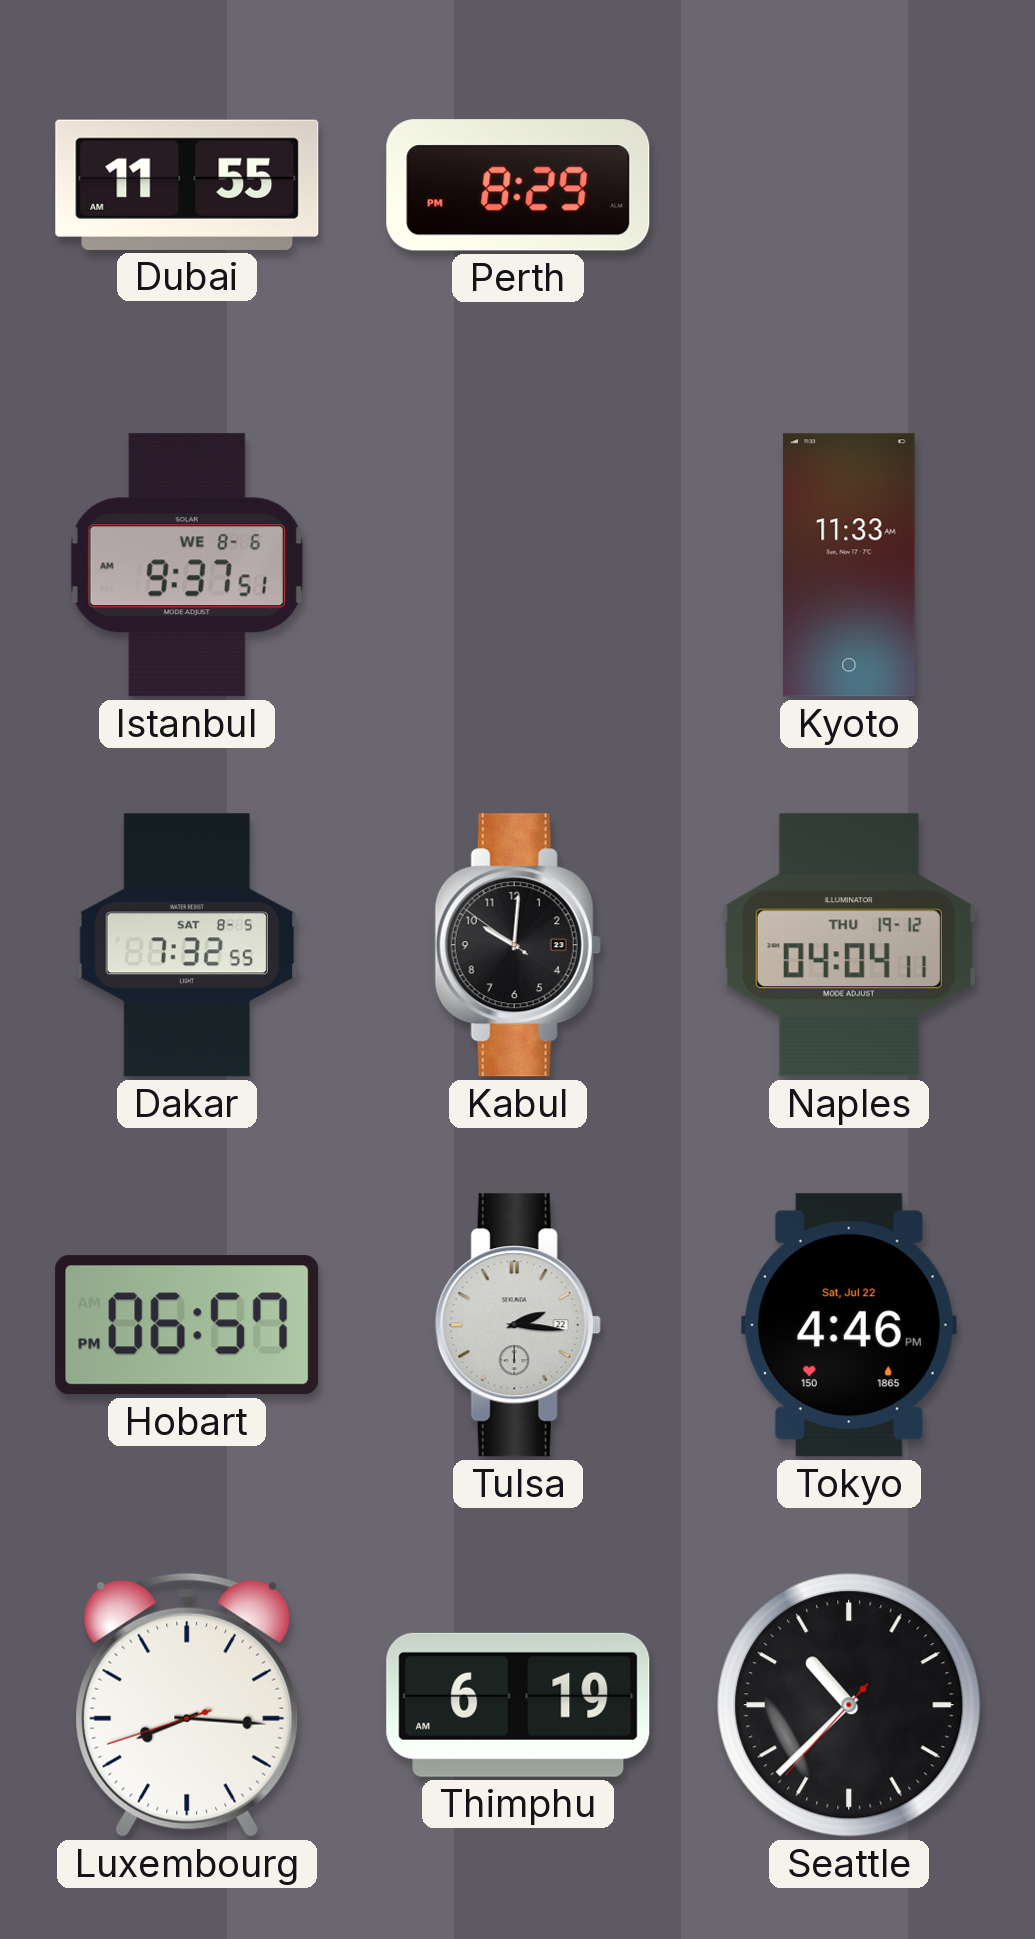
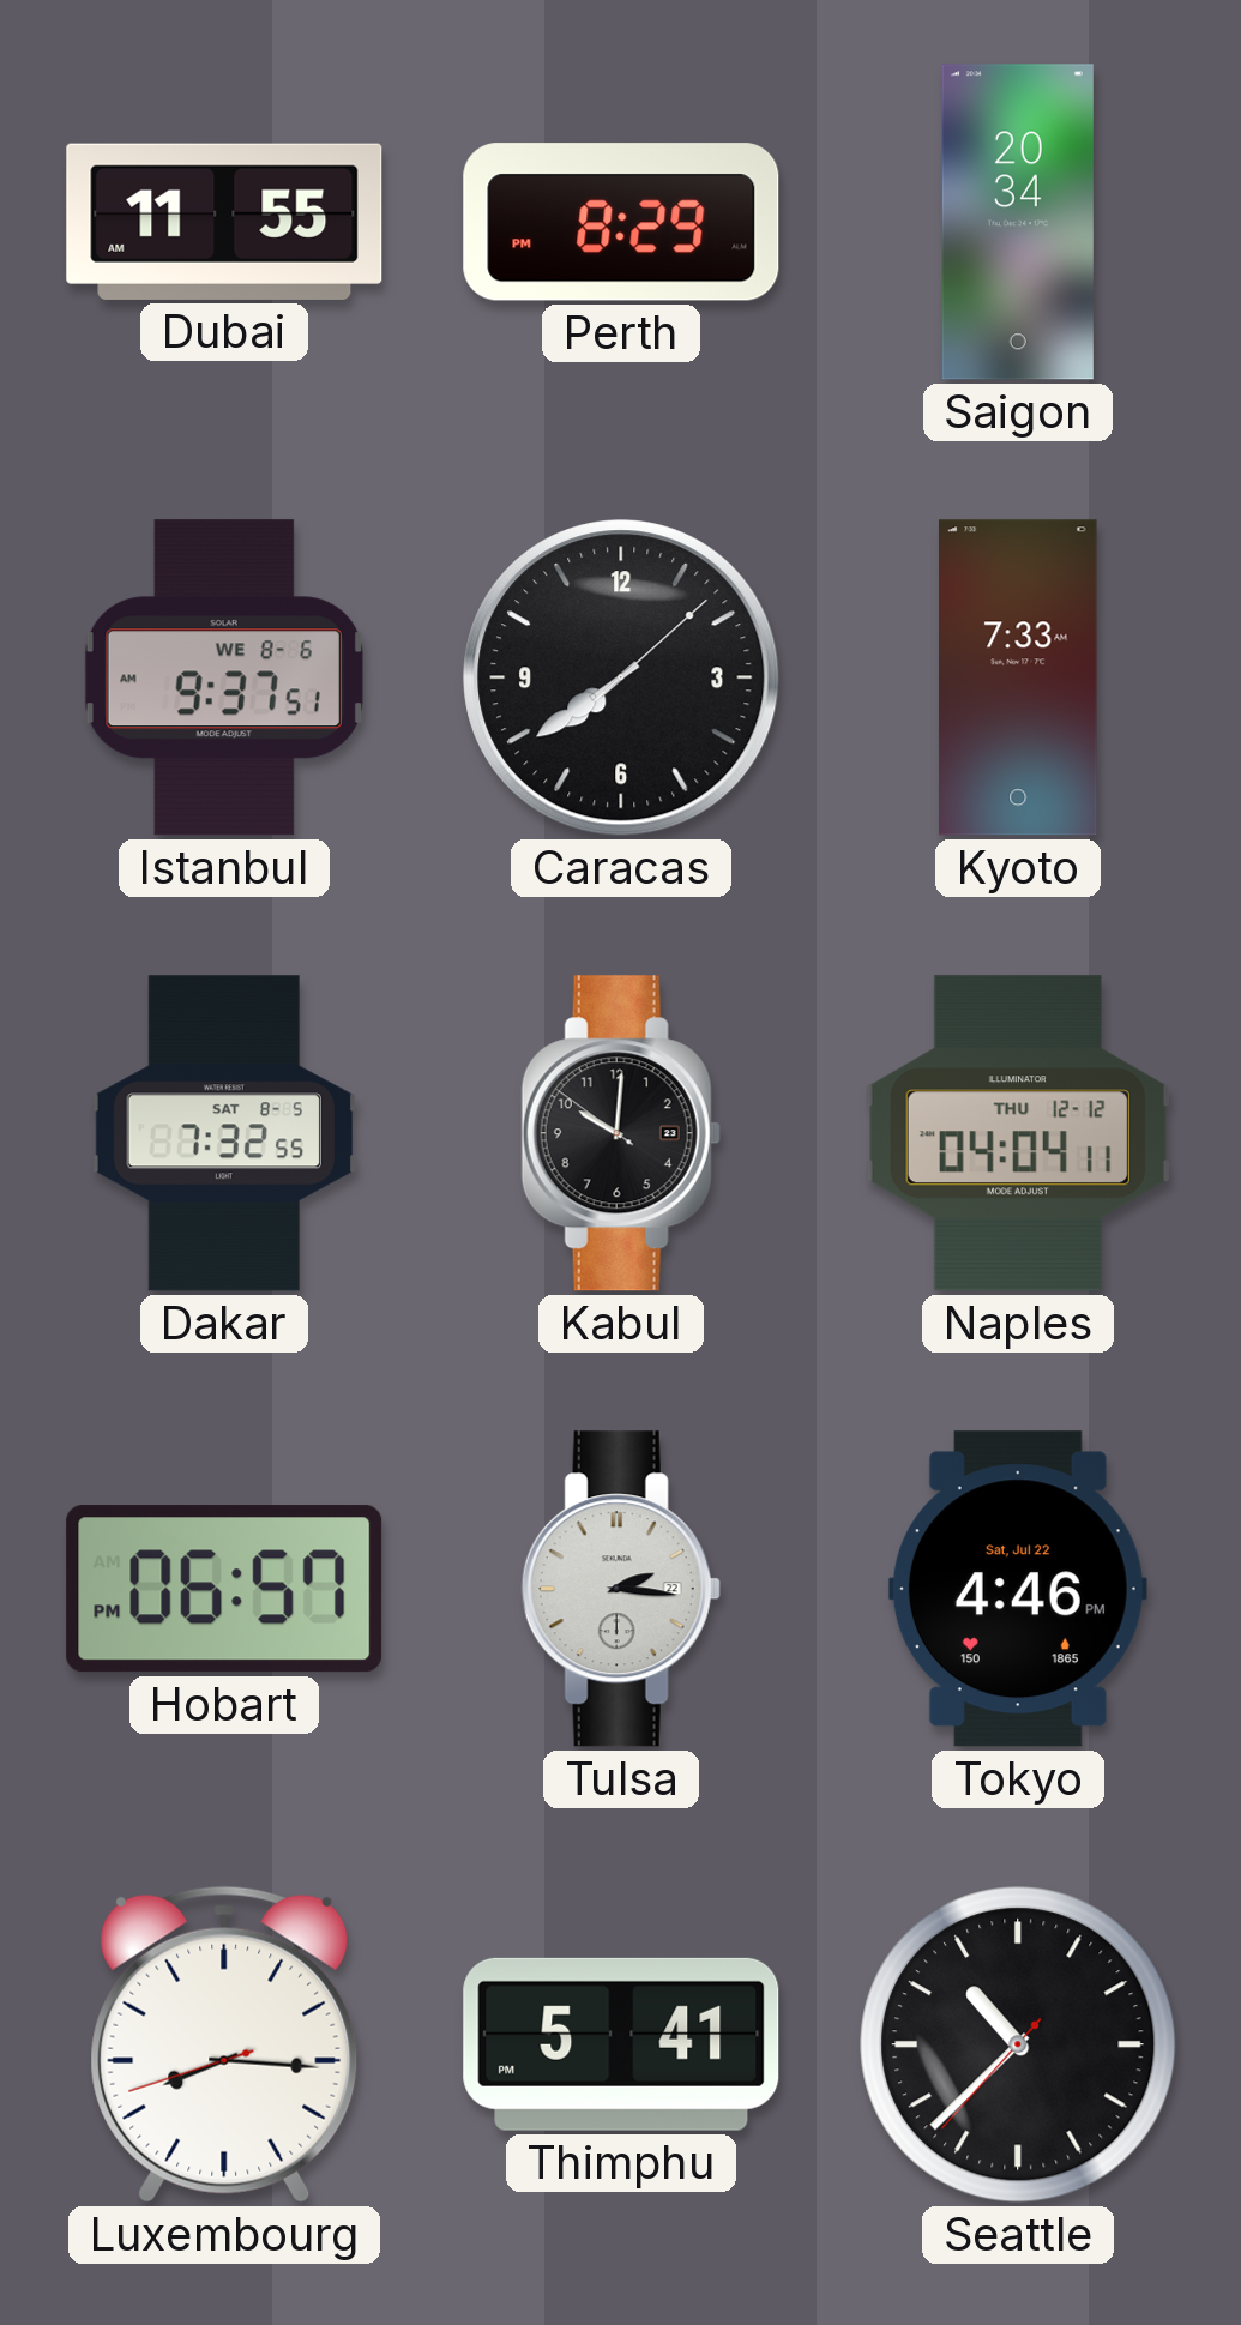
Saigon: none -> 20:34
Caracas: none -> 7:39
Kyoto: 11:33 -> 7:33
Naples date: THU 19-12 -> THU 12-12
Thimphu: 6:19 -> 5:41
